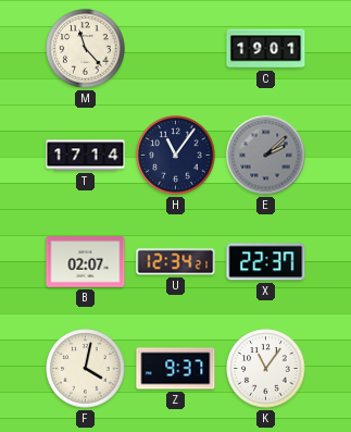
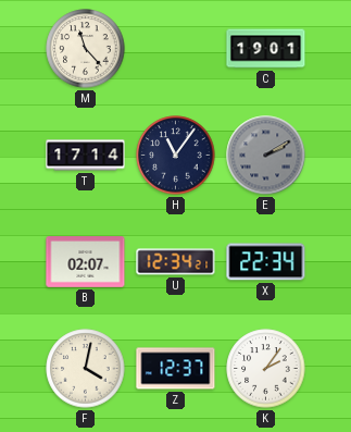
E: 2:08 -> 2:10
X: 22:37 -> 22:34
Z: 9:37 -> 12:37
K: 11:06 -> 2:06
